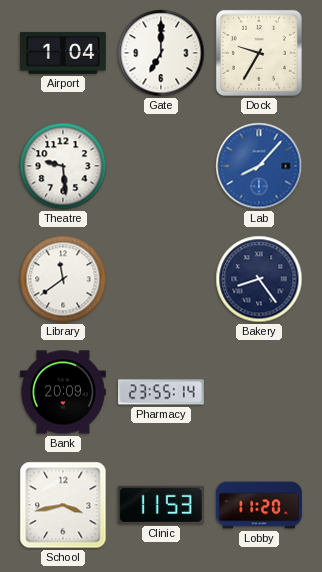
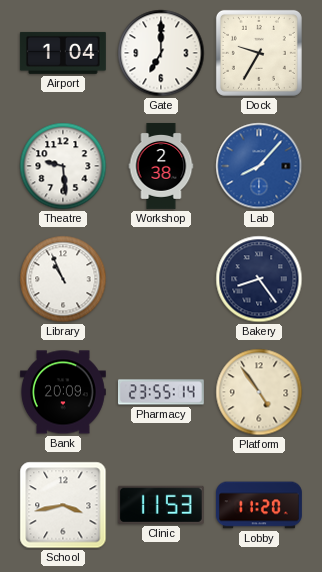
Workshop: none -> 2:38
Library: 11:39 -> 10:56
Platform: none -> 4:54
